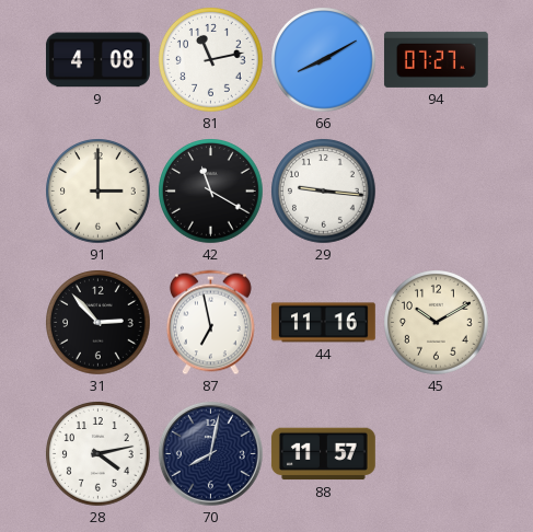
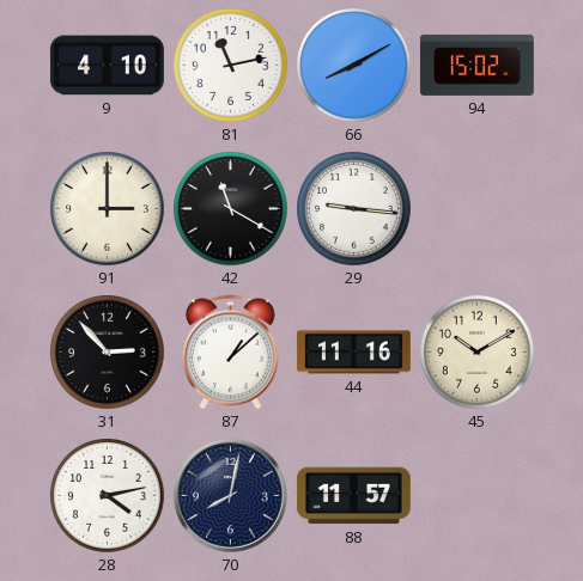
9: 4:08 -> 4:10
94: 07:27 -> 15:02
87: 6:58 -> 1:08
